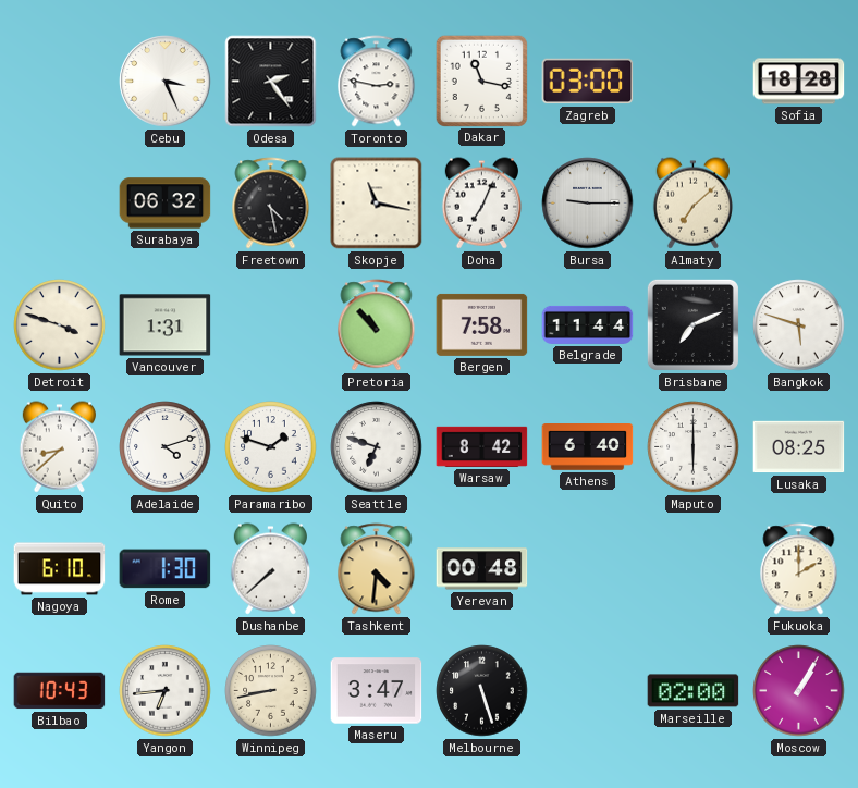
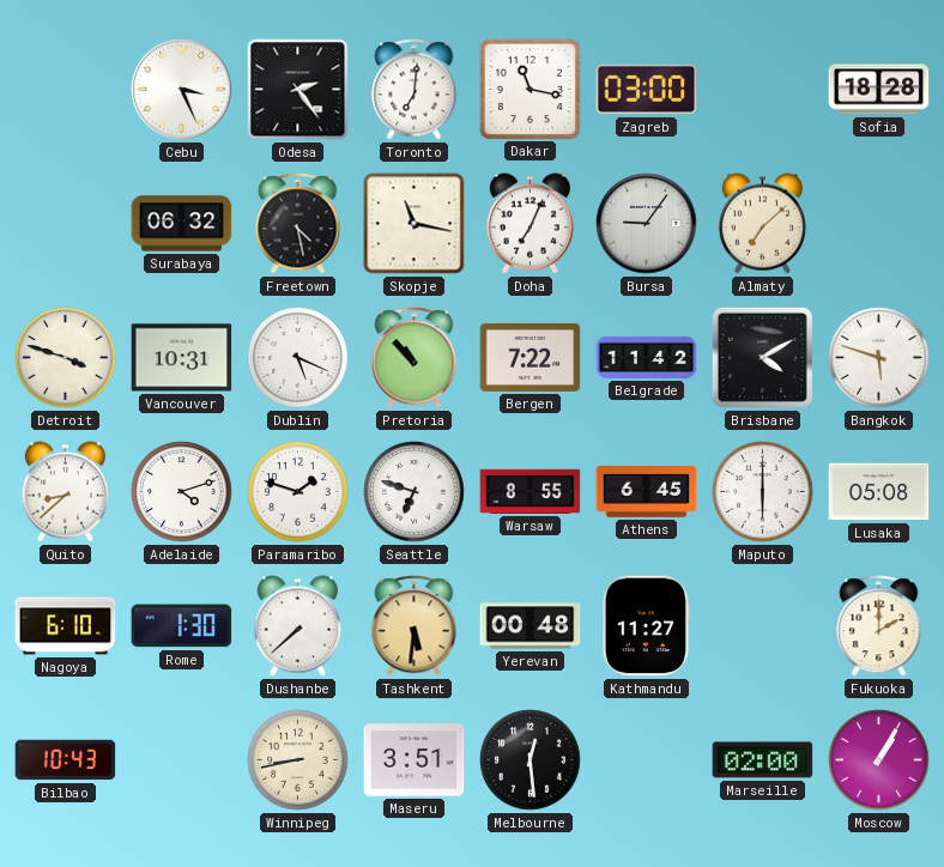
Toronto: 2:47 -> 7:01
Bursa: 9:15 -> 9:06
Vancouver: 1:31 -> 10:31
Dublin: none -> 5:19
Bergen: 7:58 -> 7:22
Belgrade: 11:44 -> 11:42
Brisbane: 7:11 -> 4:10
Warsaw: 8:42 -> 8:55
Athens: 6:40 -> 6:45
Lusaka: 08:25 -> 05:08
Tashkent: 4:31 -> 5:31
Kathmandu: none -> 11:27
Yangon: 6:44 -> none
Maseru: 3:47 -> 3:51
Melbourne: 5:27 -> 12:29
